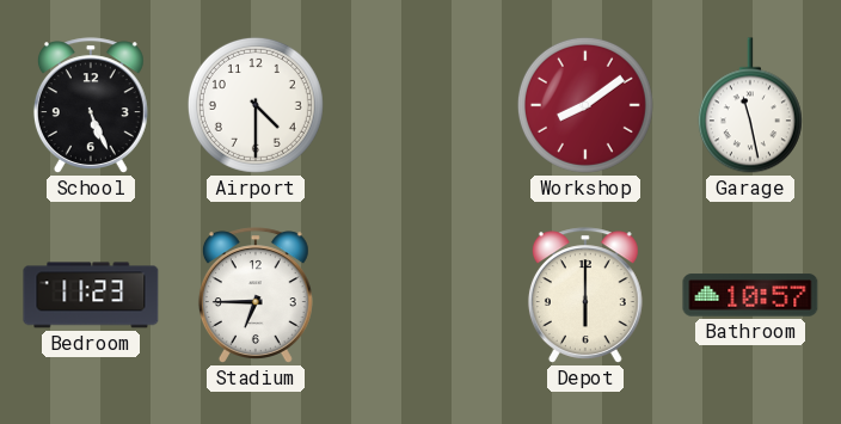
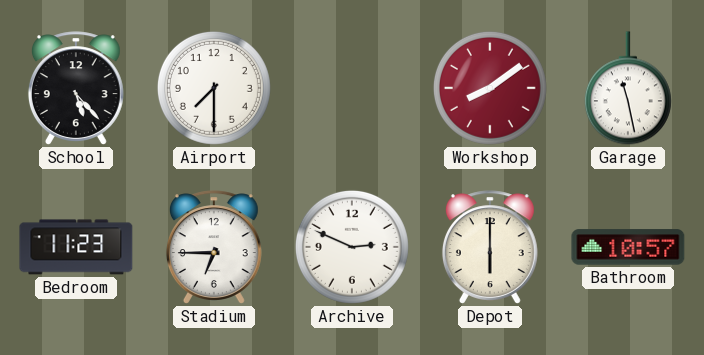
School: 5:26 -> 5:23
Airport: 4:30 -> 7:30
Archive: none -> 2:49
